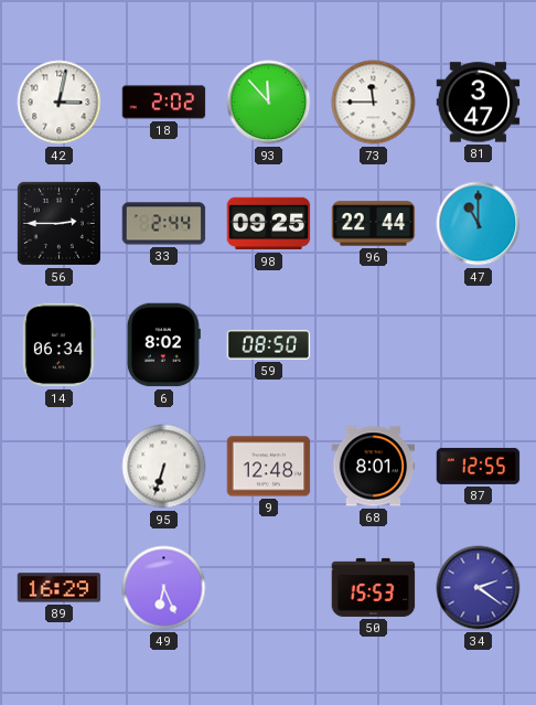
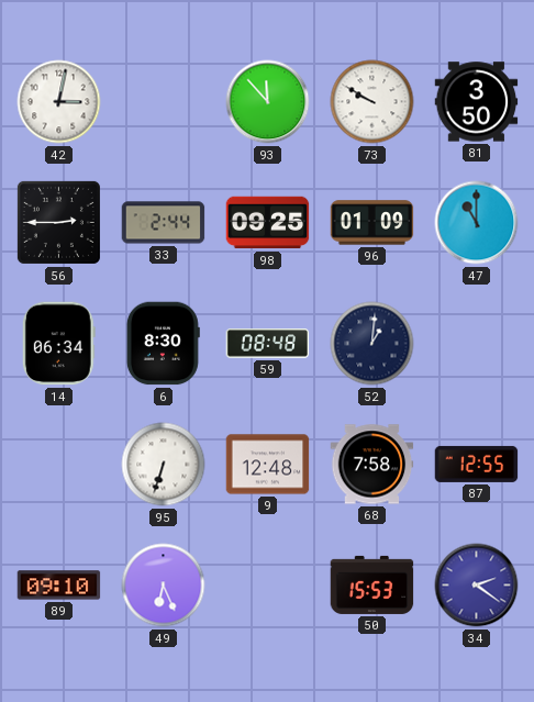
18: 2:02 -> none
73: 11:45 -> 9:50
81: 3:47 -> 3:50
96: 22:44 -> 01:09
6: 8:02 -> 8:30
59: 08:50 -> 08:48
52: none -> 1:01
68: 8:01 -> 7:58
89: 16:29 -> 09:10
